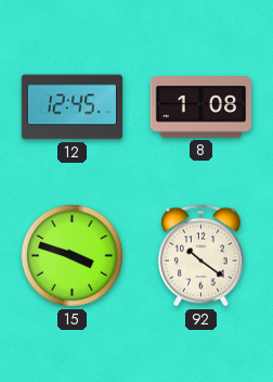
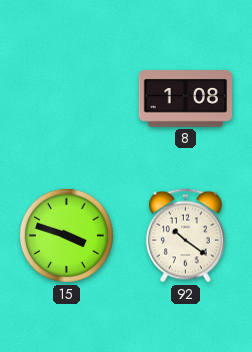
12: 12:45 -> none
